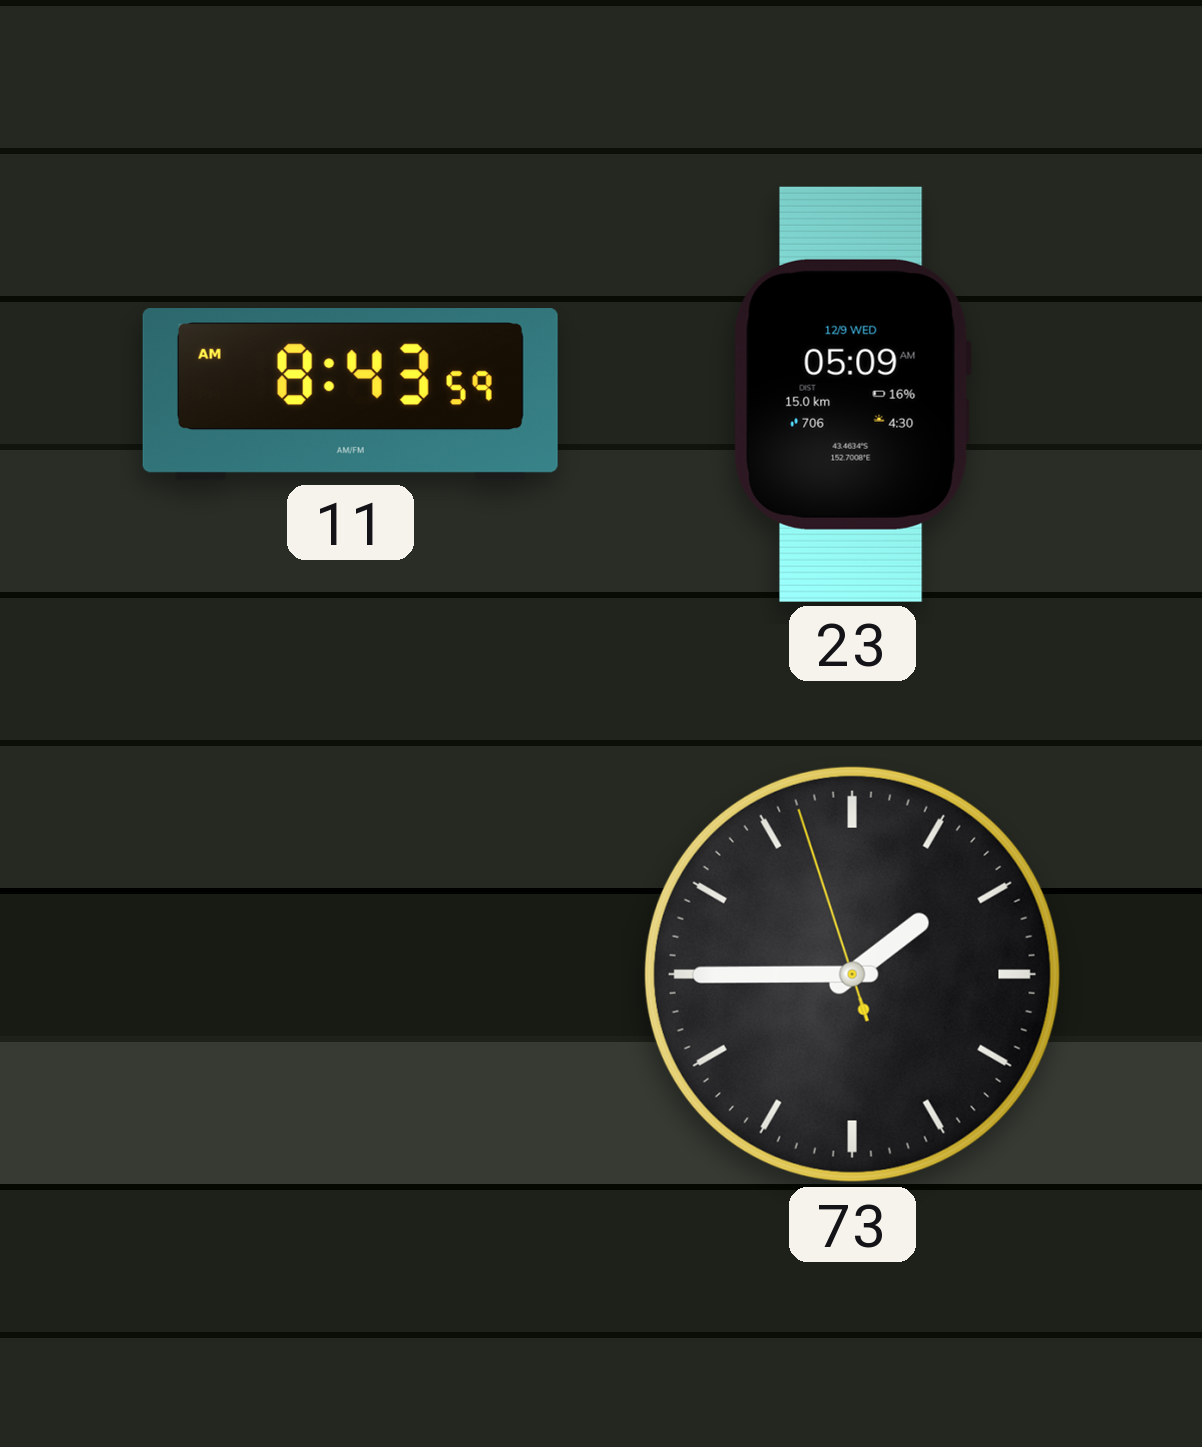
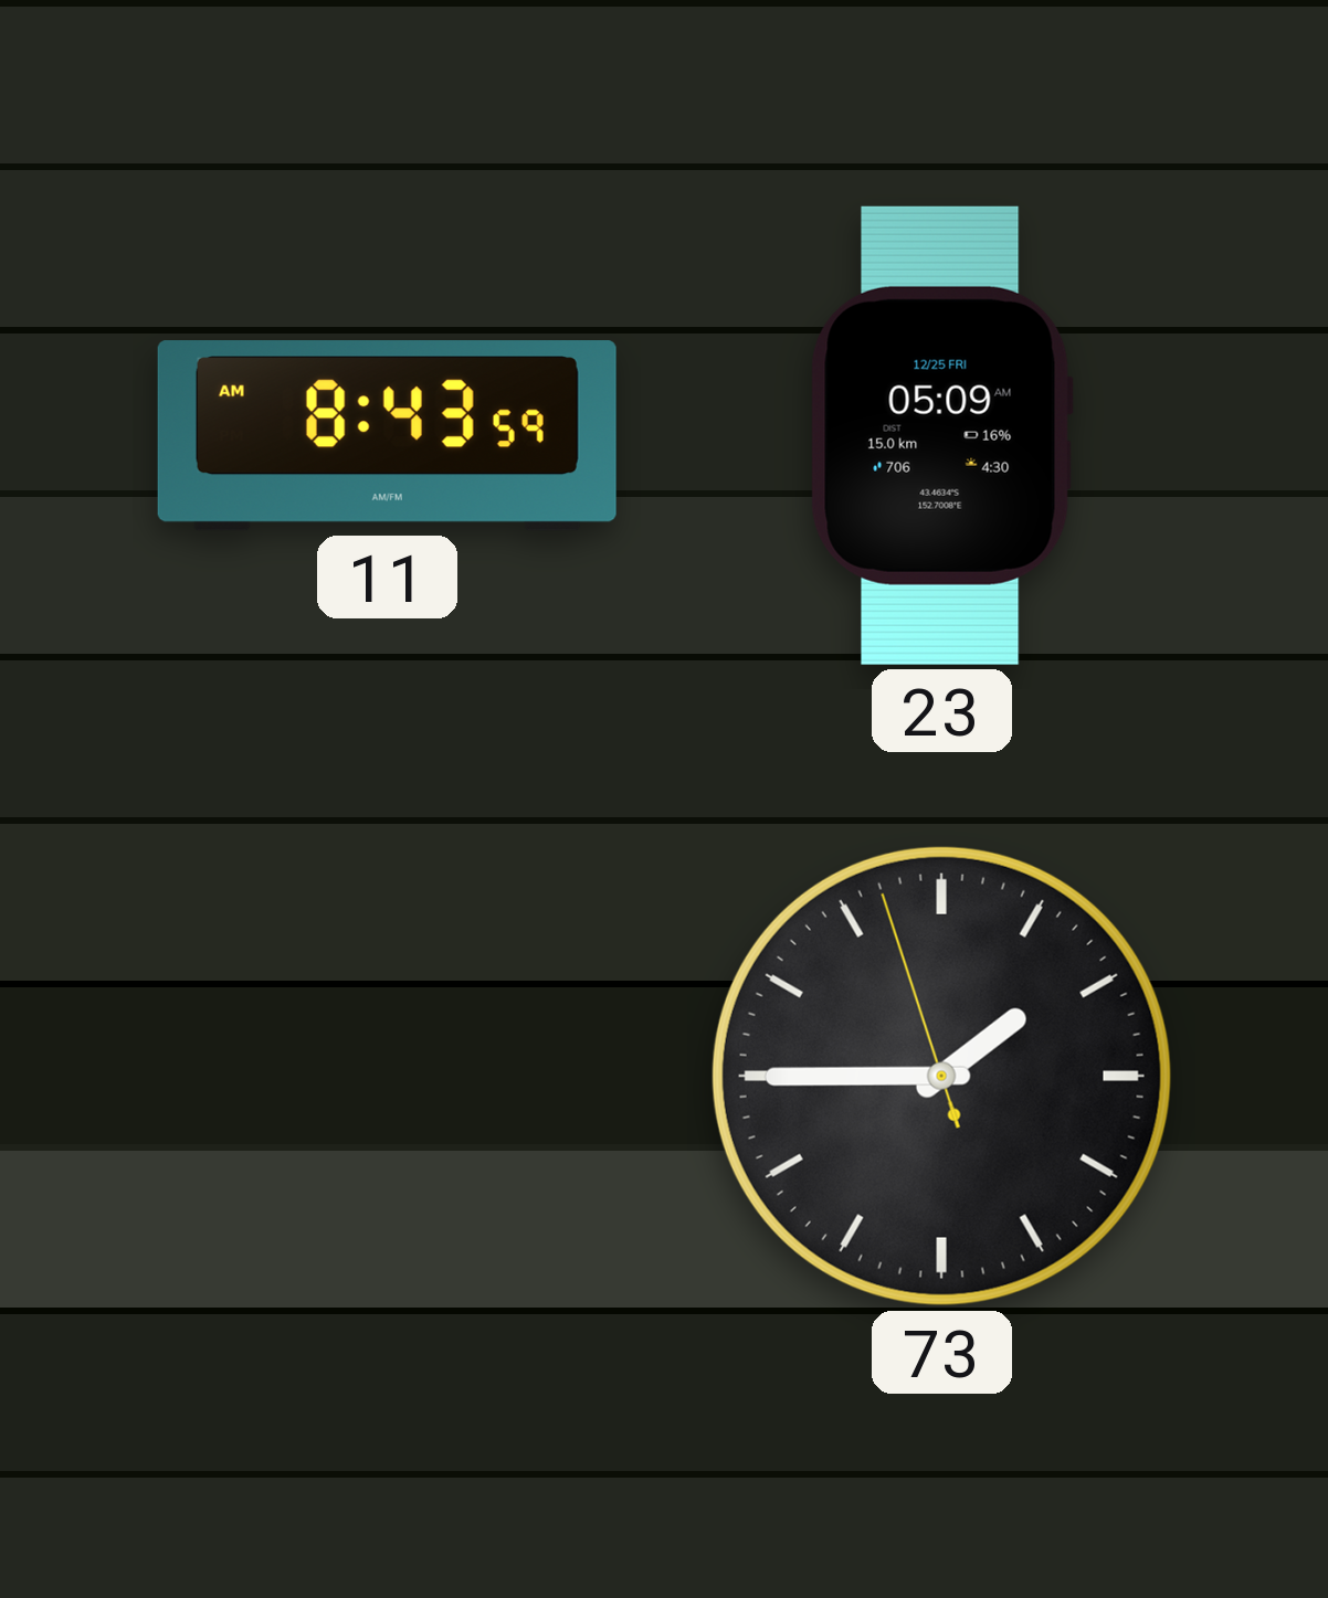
23 date: 12/9 WED -> 12/25 FRI
